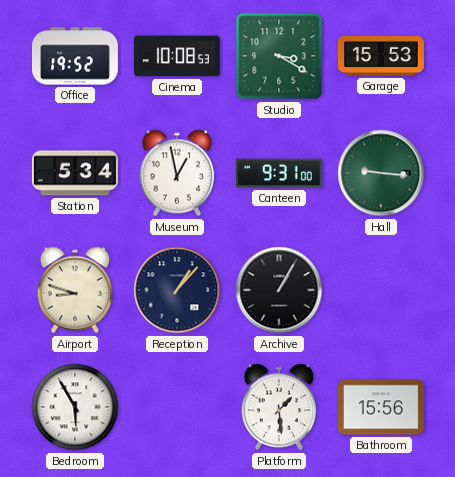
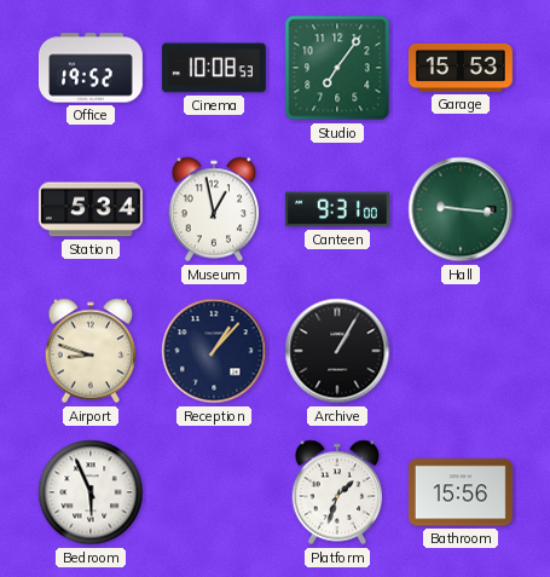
Studio: 3:20 -> 7:06
Bedroom: 5:55 -> 5:56
Platform: 1:29 -> 1:33
